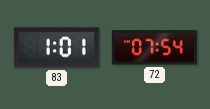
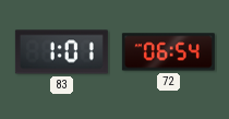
72: 07:54 -> 06:54
